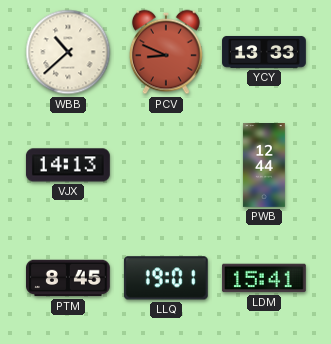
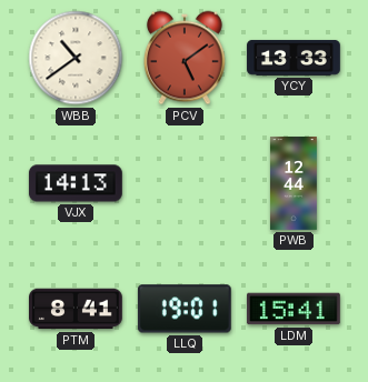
WBB: 10:38 -> 10:39
PCV: 8:49 -> 5:09
PTM: 8:45 -> 8:41
